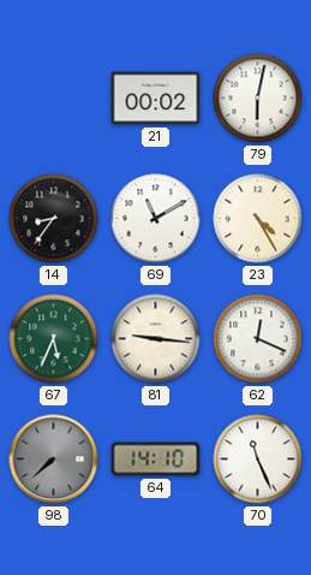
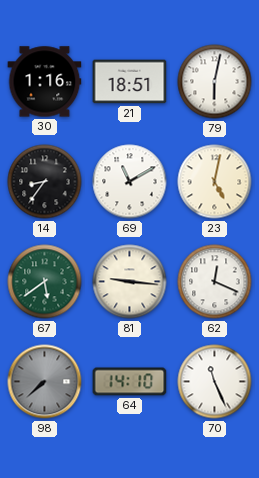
30: none -> 1:16
21: 00:02 -> 18:51
23: 4:25 -> 5:02
67: 5:34 -> 5:39
